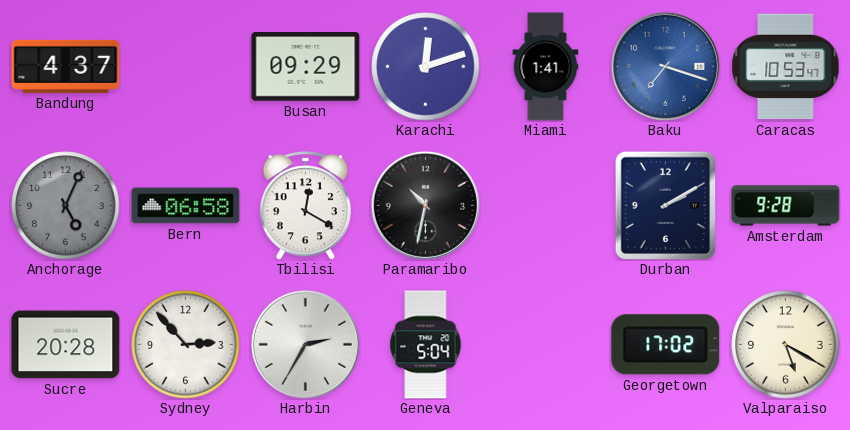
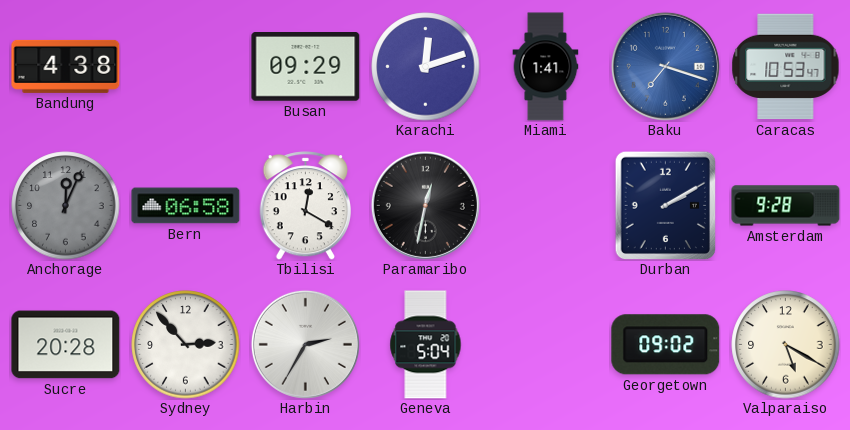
Bandung: 4:37 -> 4:38
Anchorage: 5:04 -> 12:04
Paramaribo: 10:32 -> 12:32
Georgetown: 17:02 -> 09:02
